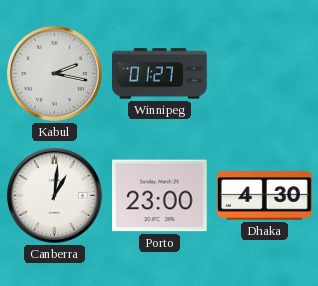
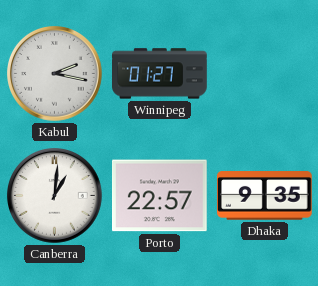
Porto: 23:00 -> 22:57
Dhaka: 4:30 -> 9:35
